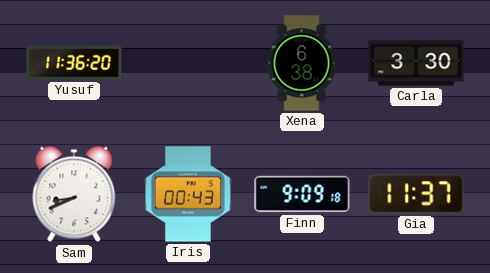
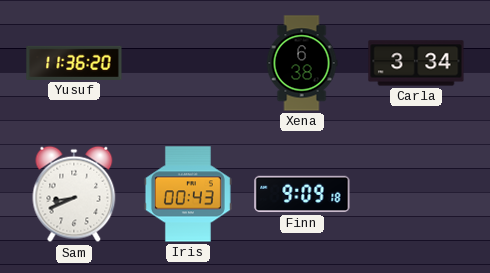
Carla: 3:30 -> 3:34
Gia: 11:37 -> none
